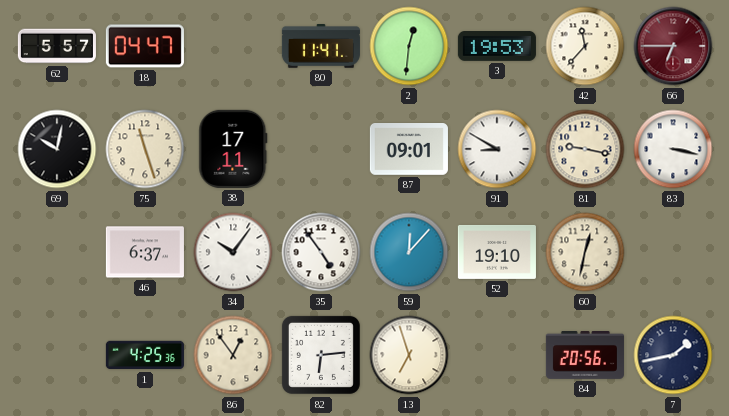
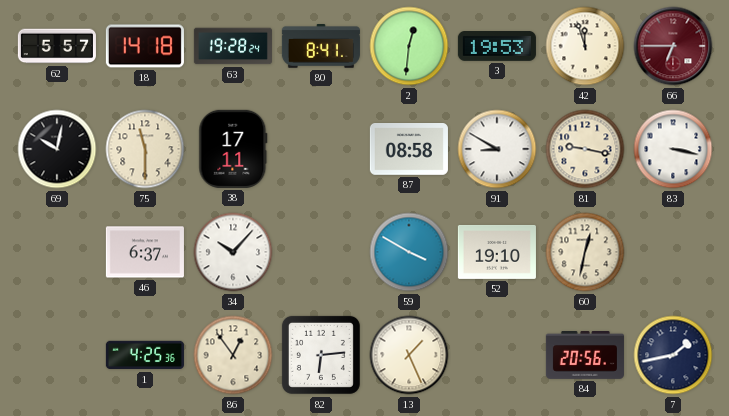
18: 04:47 -> 14:18
63: none -> 19:28
80: 11:41 -> 8:41
42: 11:37 -> 11:57
75: 11:27 -> 11:30
87: 09:01 -> 08:58
34: 10:06 -> 10:07
35: 4:54 -> none
59: 12:07 -> 3:50
13: 6:57 -> 1:26
